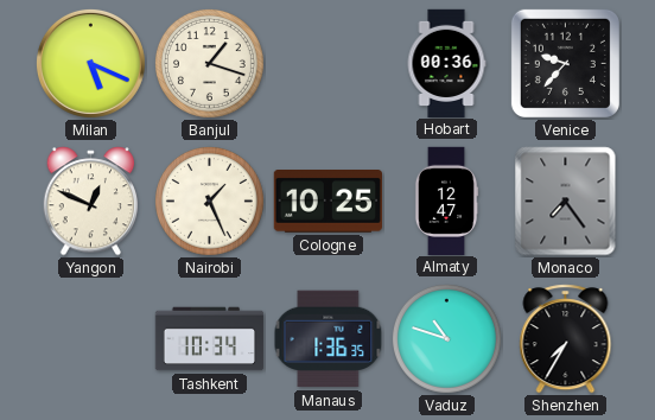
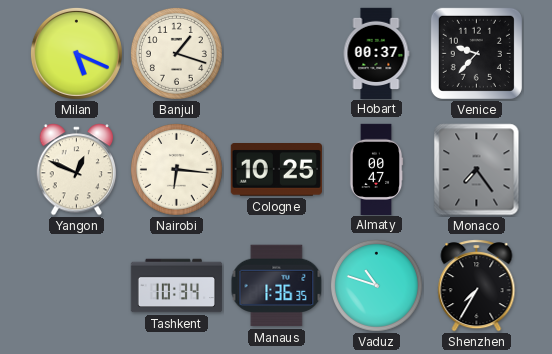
Hobart: 00:36 -> 00:37
Nairobi: 1:26 -> 6:16
Almaty: 12:47 -> 00:47
